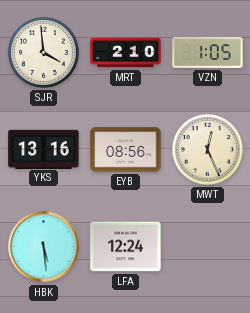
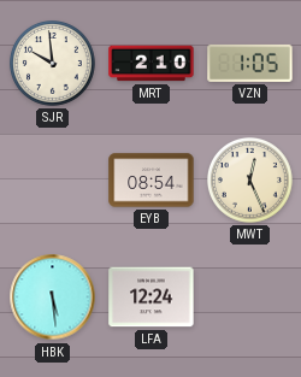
SJR: 3:59 -> 9:59
YKS: 13:16 -> none
EYB: 08:56 -> 08:54
